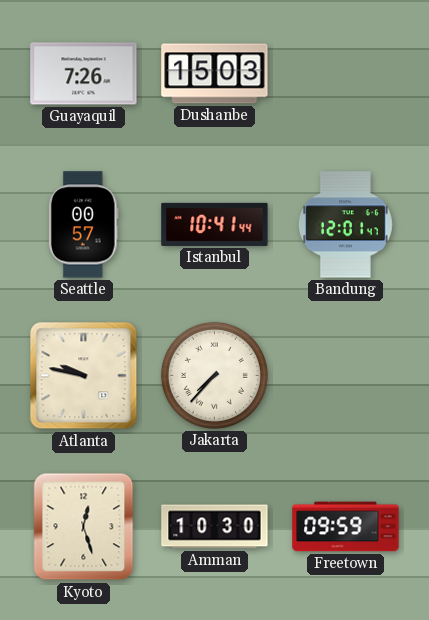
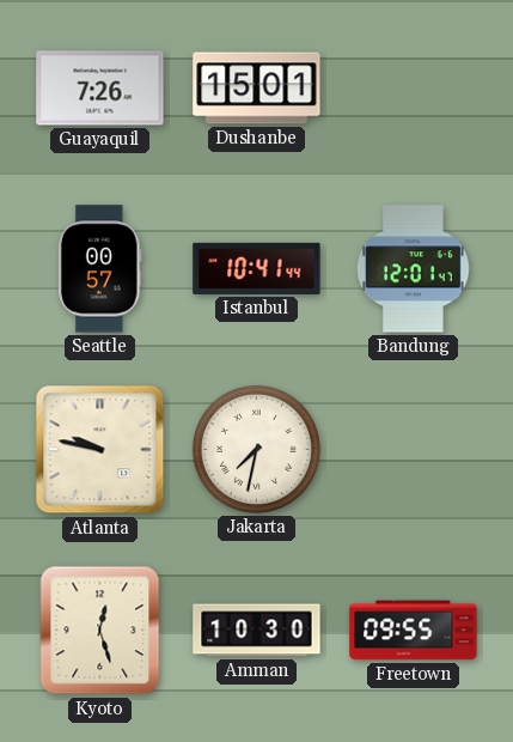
Dushanbe: 15:03 -> 15:01
Jakarta: 7:37 -> 7:32
Freetown: 09:59 -> 09:55
